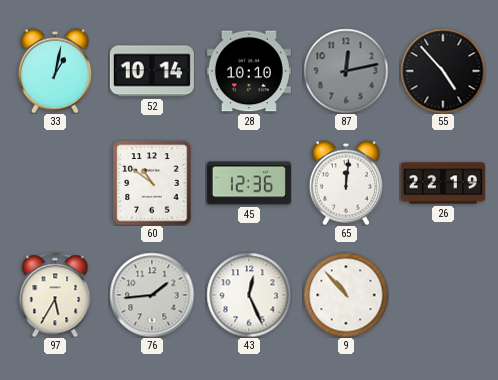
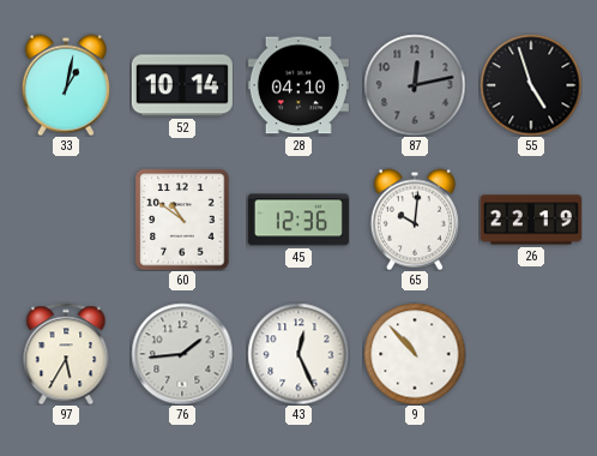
28: 10:10 -> 04:10
55: 4:53 -> 4:57
65: 12:01 -> 10:01
